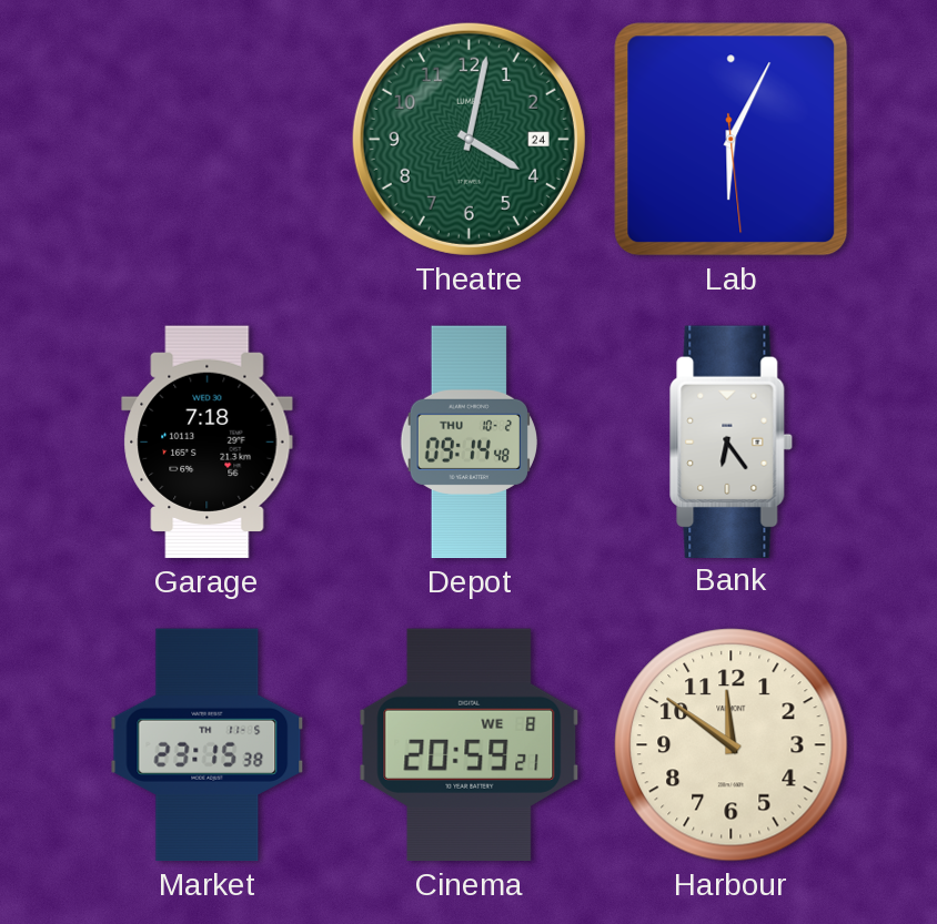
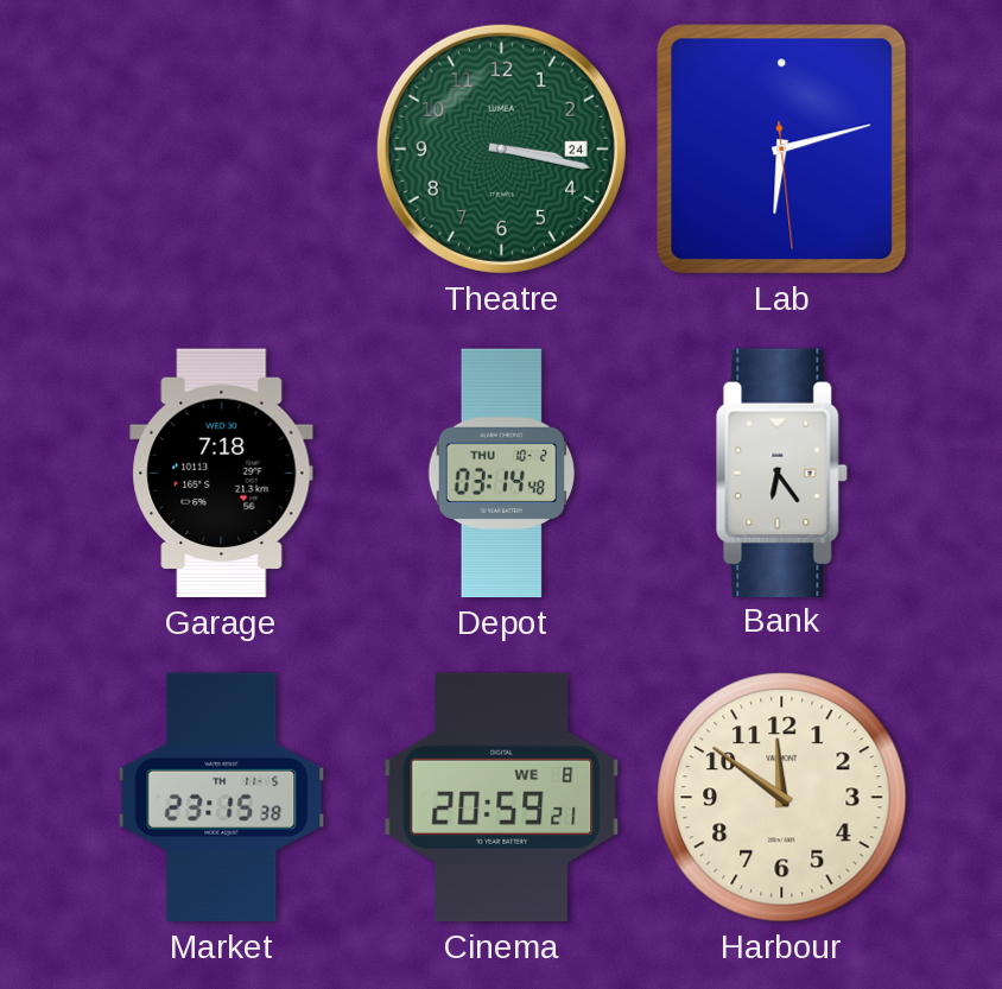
Theatre: 4:02 -> 3:17
Lab: 6:04 -> 6:12
Depot: 09:14 -> 03:14
